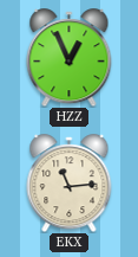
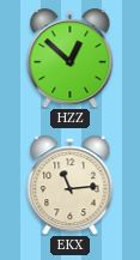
HZZ: 12:56 -> 12:52
